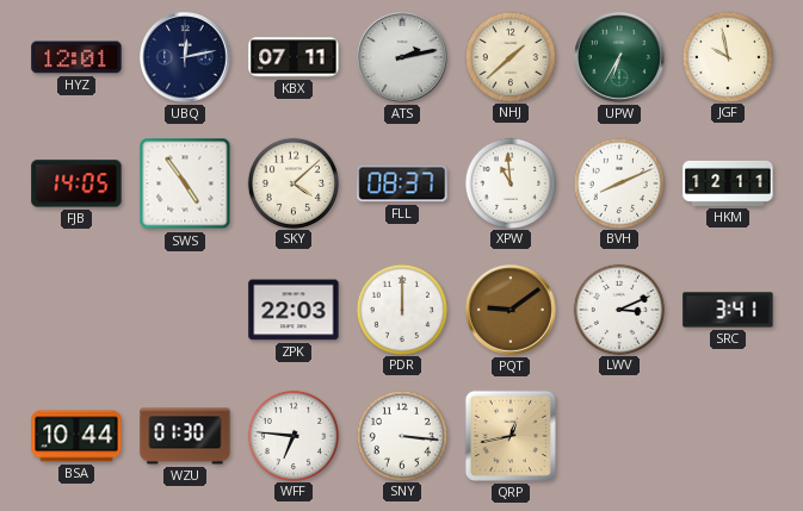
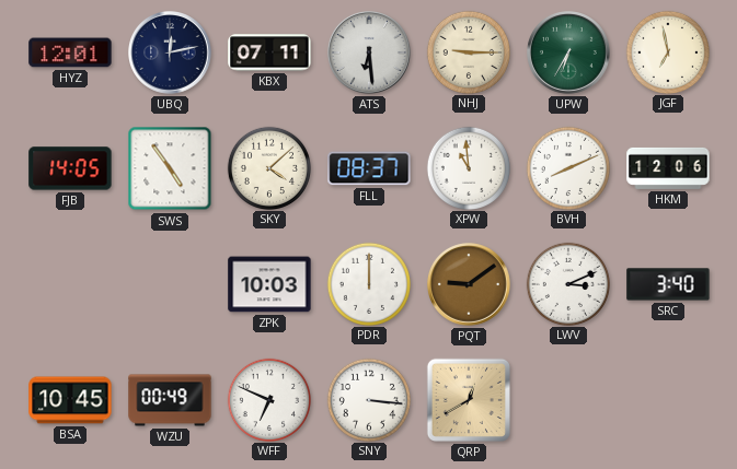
ATS: 2:13 -> 6:29
NHJ: 1:38 -> 9:15
JGF: 9:58 -> 6:58
HKM: 12:11 -> 12:06
ZPK: 22:03 -> 10:03
SRC: 3:41 -> 3:40
BSA: 10:44 -> 10:45
WZU: 01:30 -> 00:49
WFF: 6:46 -> 6:49
QRP: 12:43 -> 12:40
